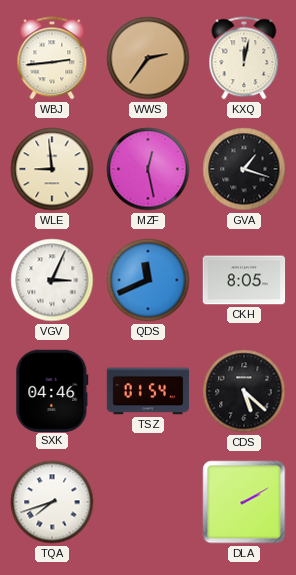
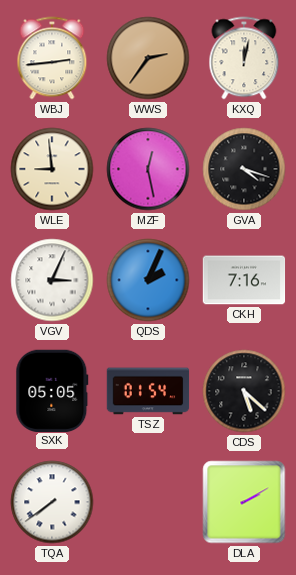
GVA: 1:18 -> 4:18
QDS: 11:41 -> 2:04
CKH: 8:05 -> 7:16
SXK: 04:46 -> 05:05
TQA: 7:42 -> 7:39
